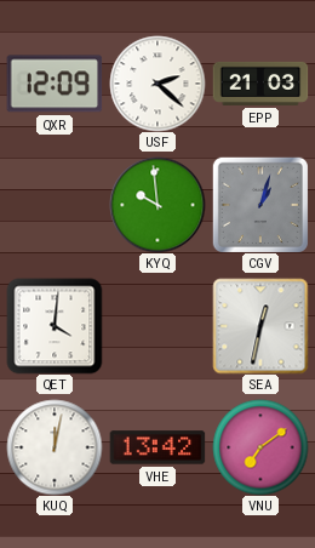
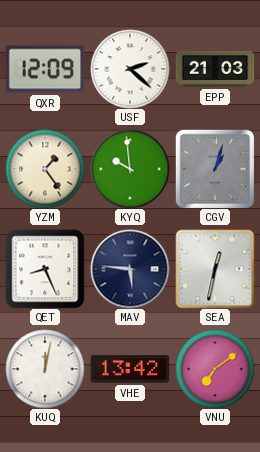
YZM: none -> 1:24
QET: 4:01 -> 8:26
MAV: none -> 5:46
